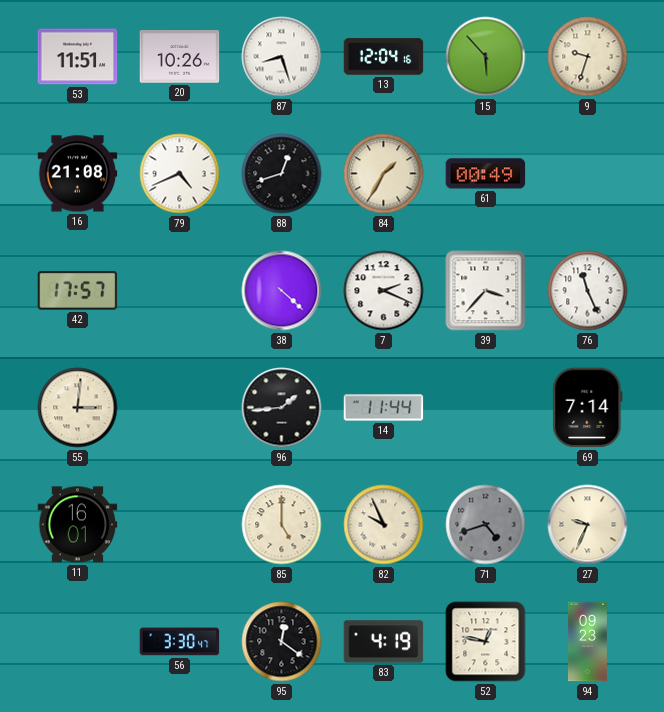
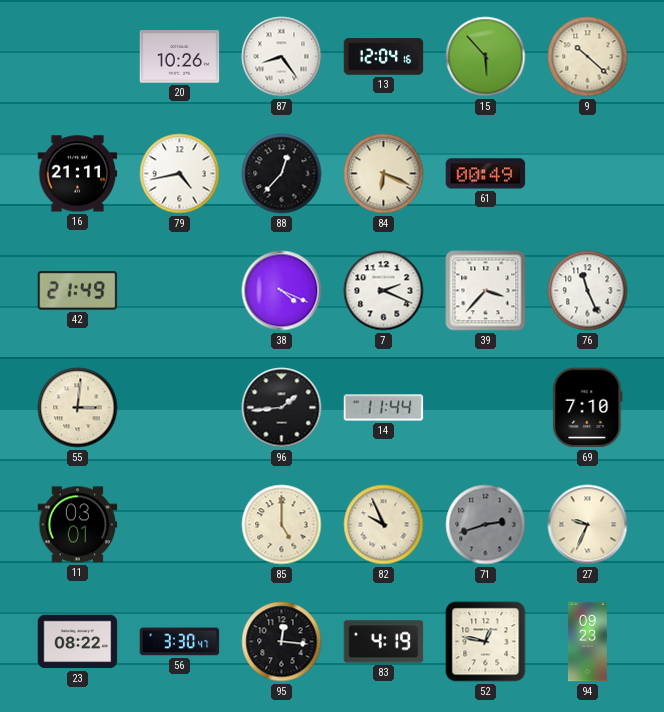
53: 11:51 -> none
87: 8:27 -> 8:24
9: 9:33 -> 10:22
16: 21:08 -> 21:11
79: 4:41 -> 4:43
88: 12:42 -> 12:37
84: 1:35 -> 6:19
42: 17:57 -> 21:49
38: 4:22 -> 4:19
69: 7:14 -> 7:10
11: 16:01 -> 03:01
71: 4:42 -> 2:42
23: none -> 08:22
95: 12:21 -> 12:16
